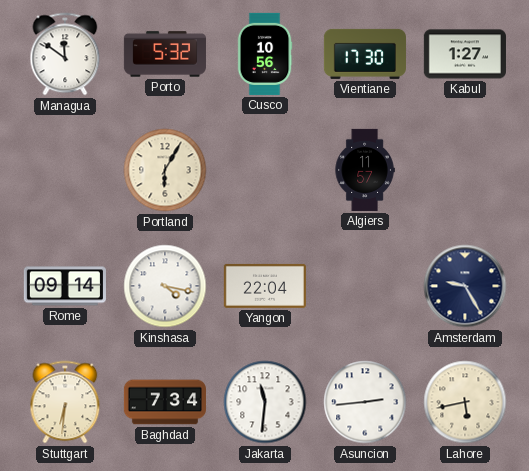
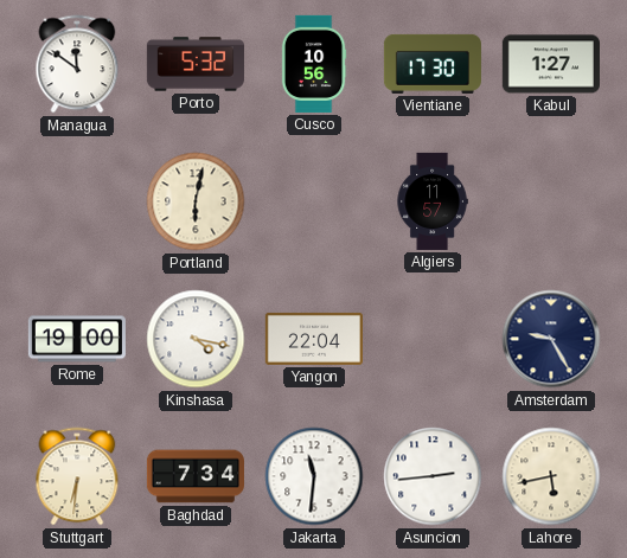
Portland: 6:05 -> 6:02
Rome: 09:14 -> 19:00
